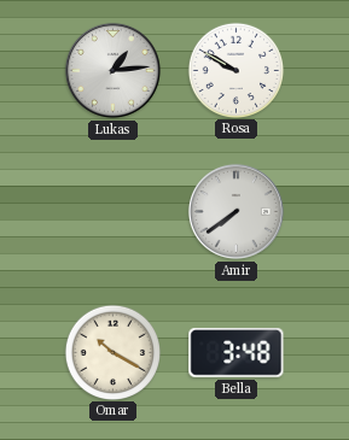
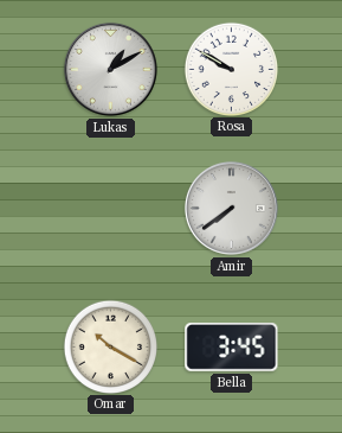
Lukas: 1:14 -> 1:10
Bella: 3:48 -> 3:45
